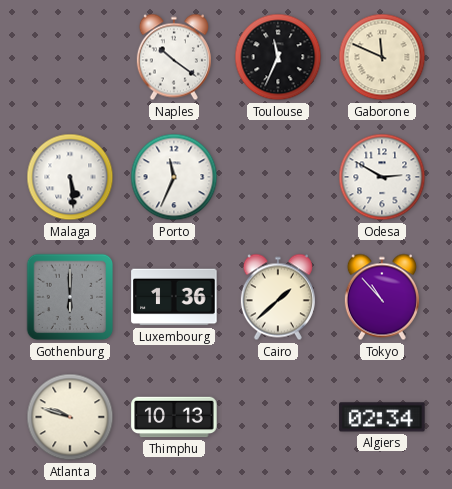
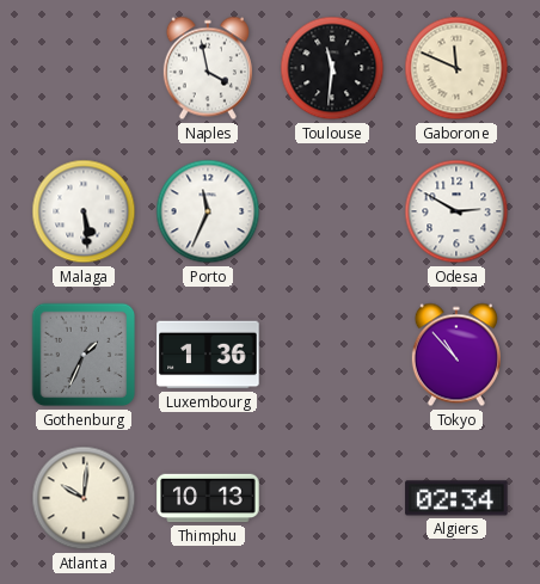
Naples: 10:21 -> 3:58
Toulouse: 11:34 -> 11:31
Gothenburg: 6:00 -> 1:34
Cairo: 1:38 -> none
Atlanta: 9:48 -> 10:01
